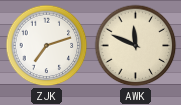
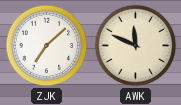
ZJK: 7:12 -> 7:08
